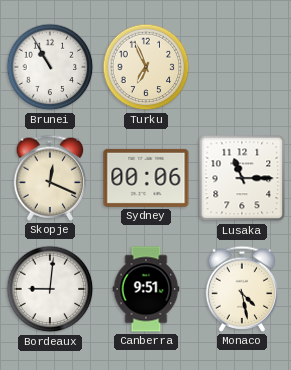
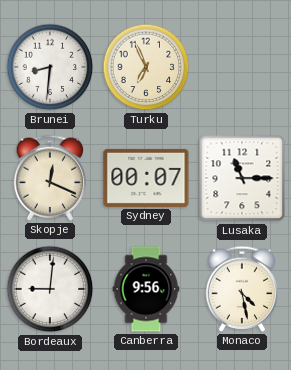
Brunei: 10:55 -> 8:31
Sydney: 00:06 -> 00:07
Canberra: 9:51 -> 9:56
